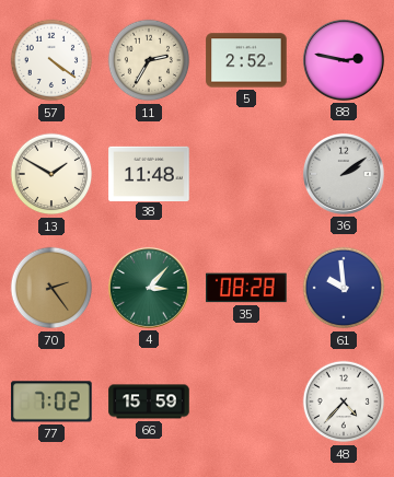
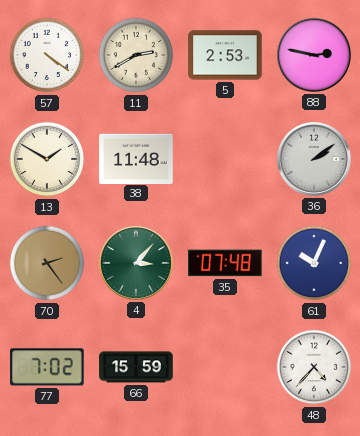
11: 2:35 -> 2:40
5: 2:52 -> 2:53
35: 08:28 -> 07:48
61: 9:59 -> 10:04
